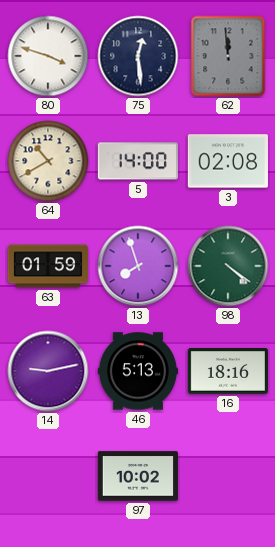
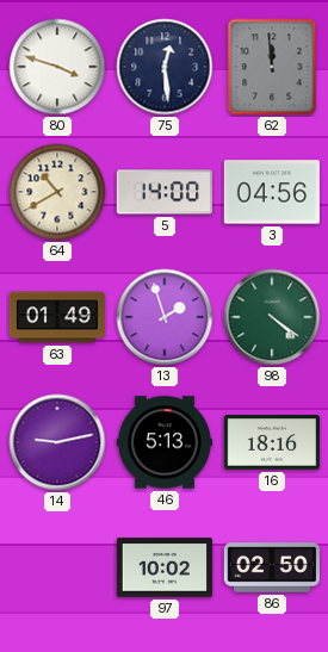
3: 02:08 -> 04:56
63: 01:59 -> 01:49
13: 7:57 -> 1:57
86: none -> 02:50
